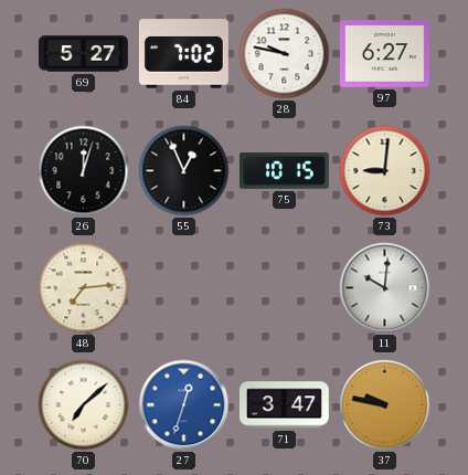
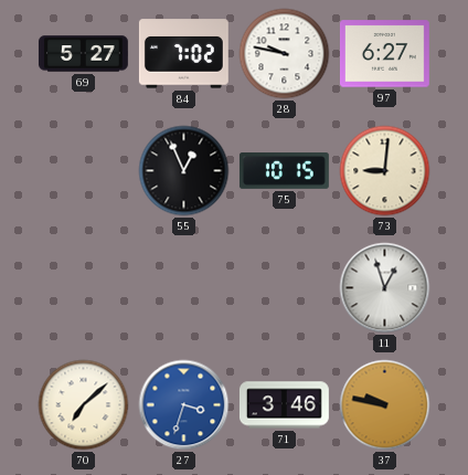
26: 12:03 -> none
48: 7:14 -> none
11: 10:01 -> 12:57
27: 12:33 -> 3:33
71: 3:47 -> 3:46
